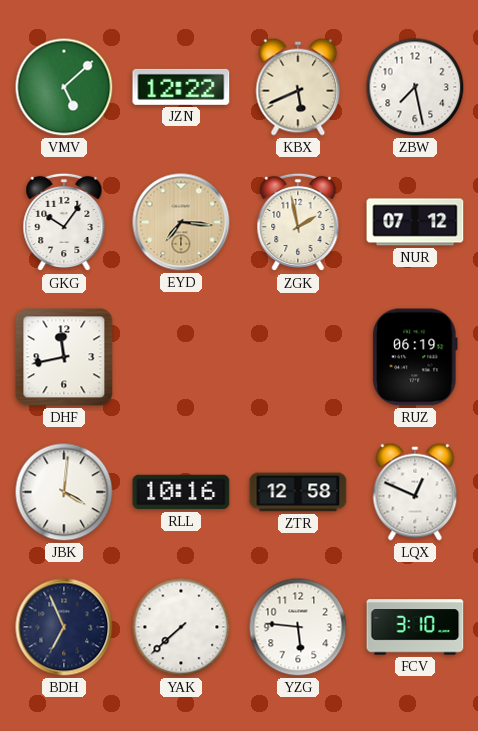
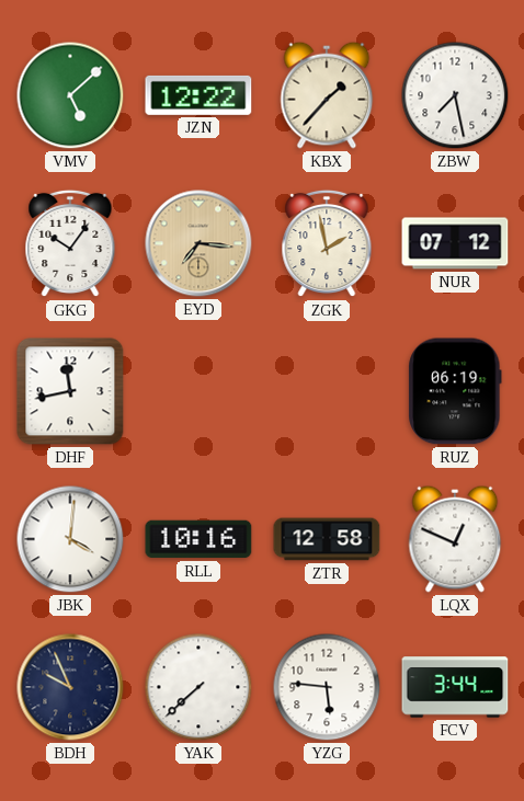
KBX: 5:41 -> 1:37
BDH: 6:56 -> 9:56
FCV: 3:10 -> 3:44
